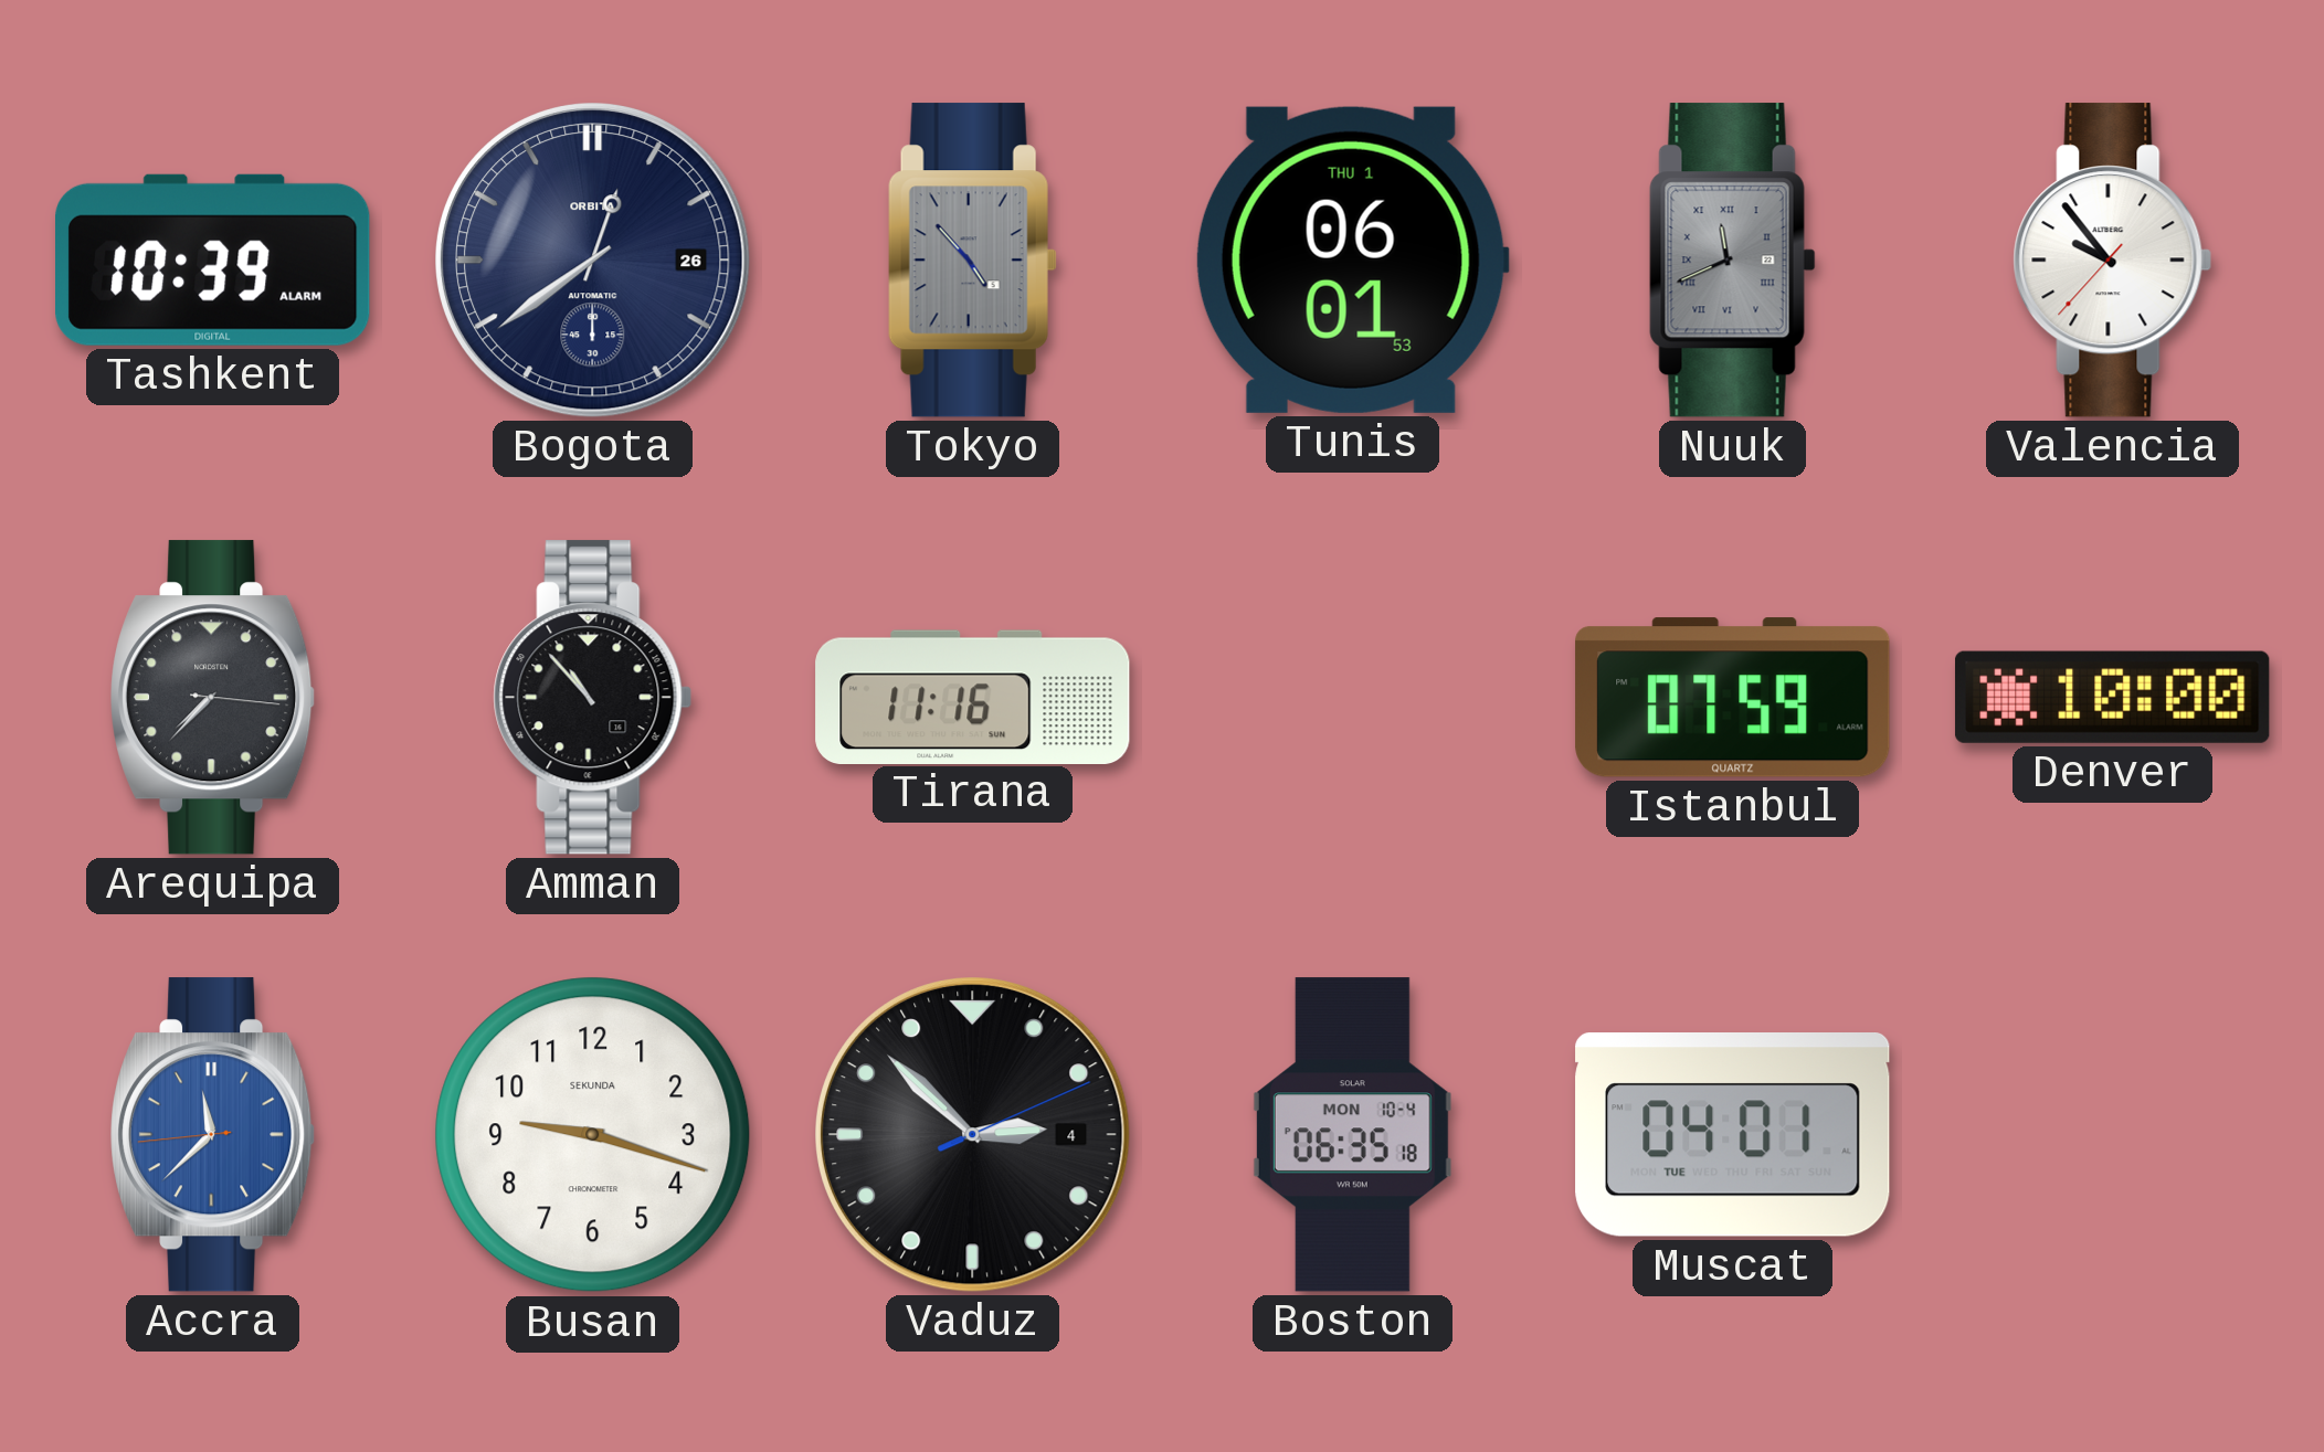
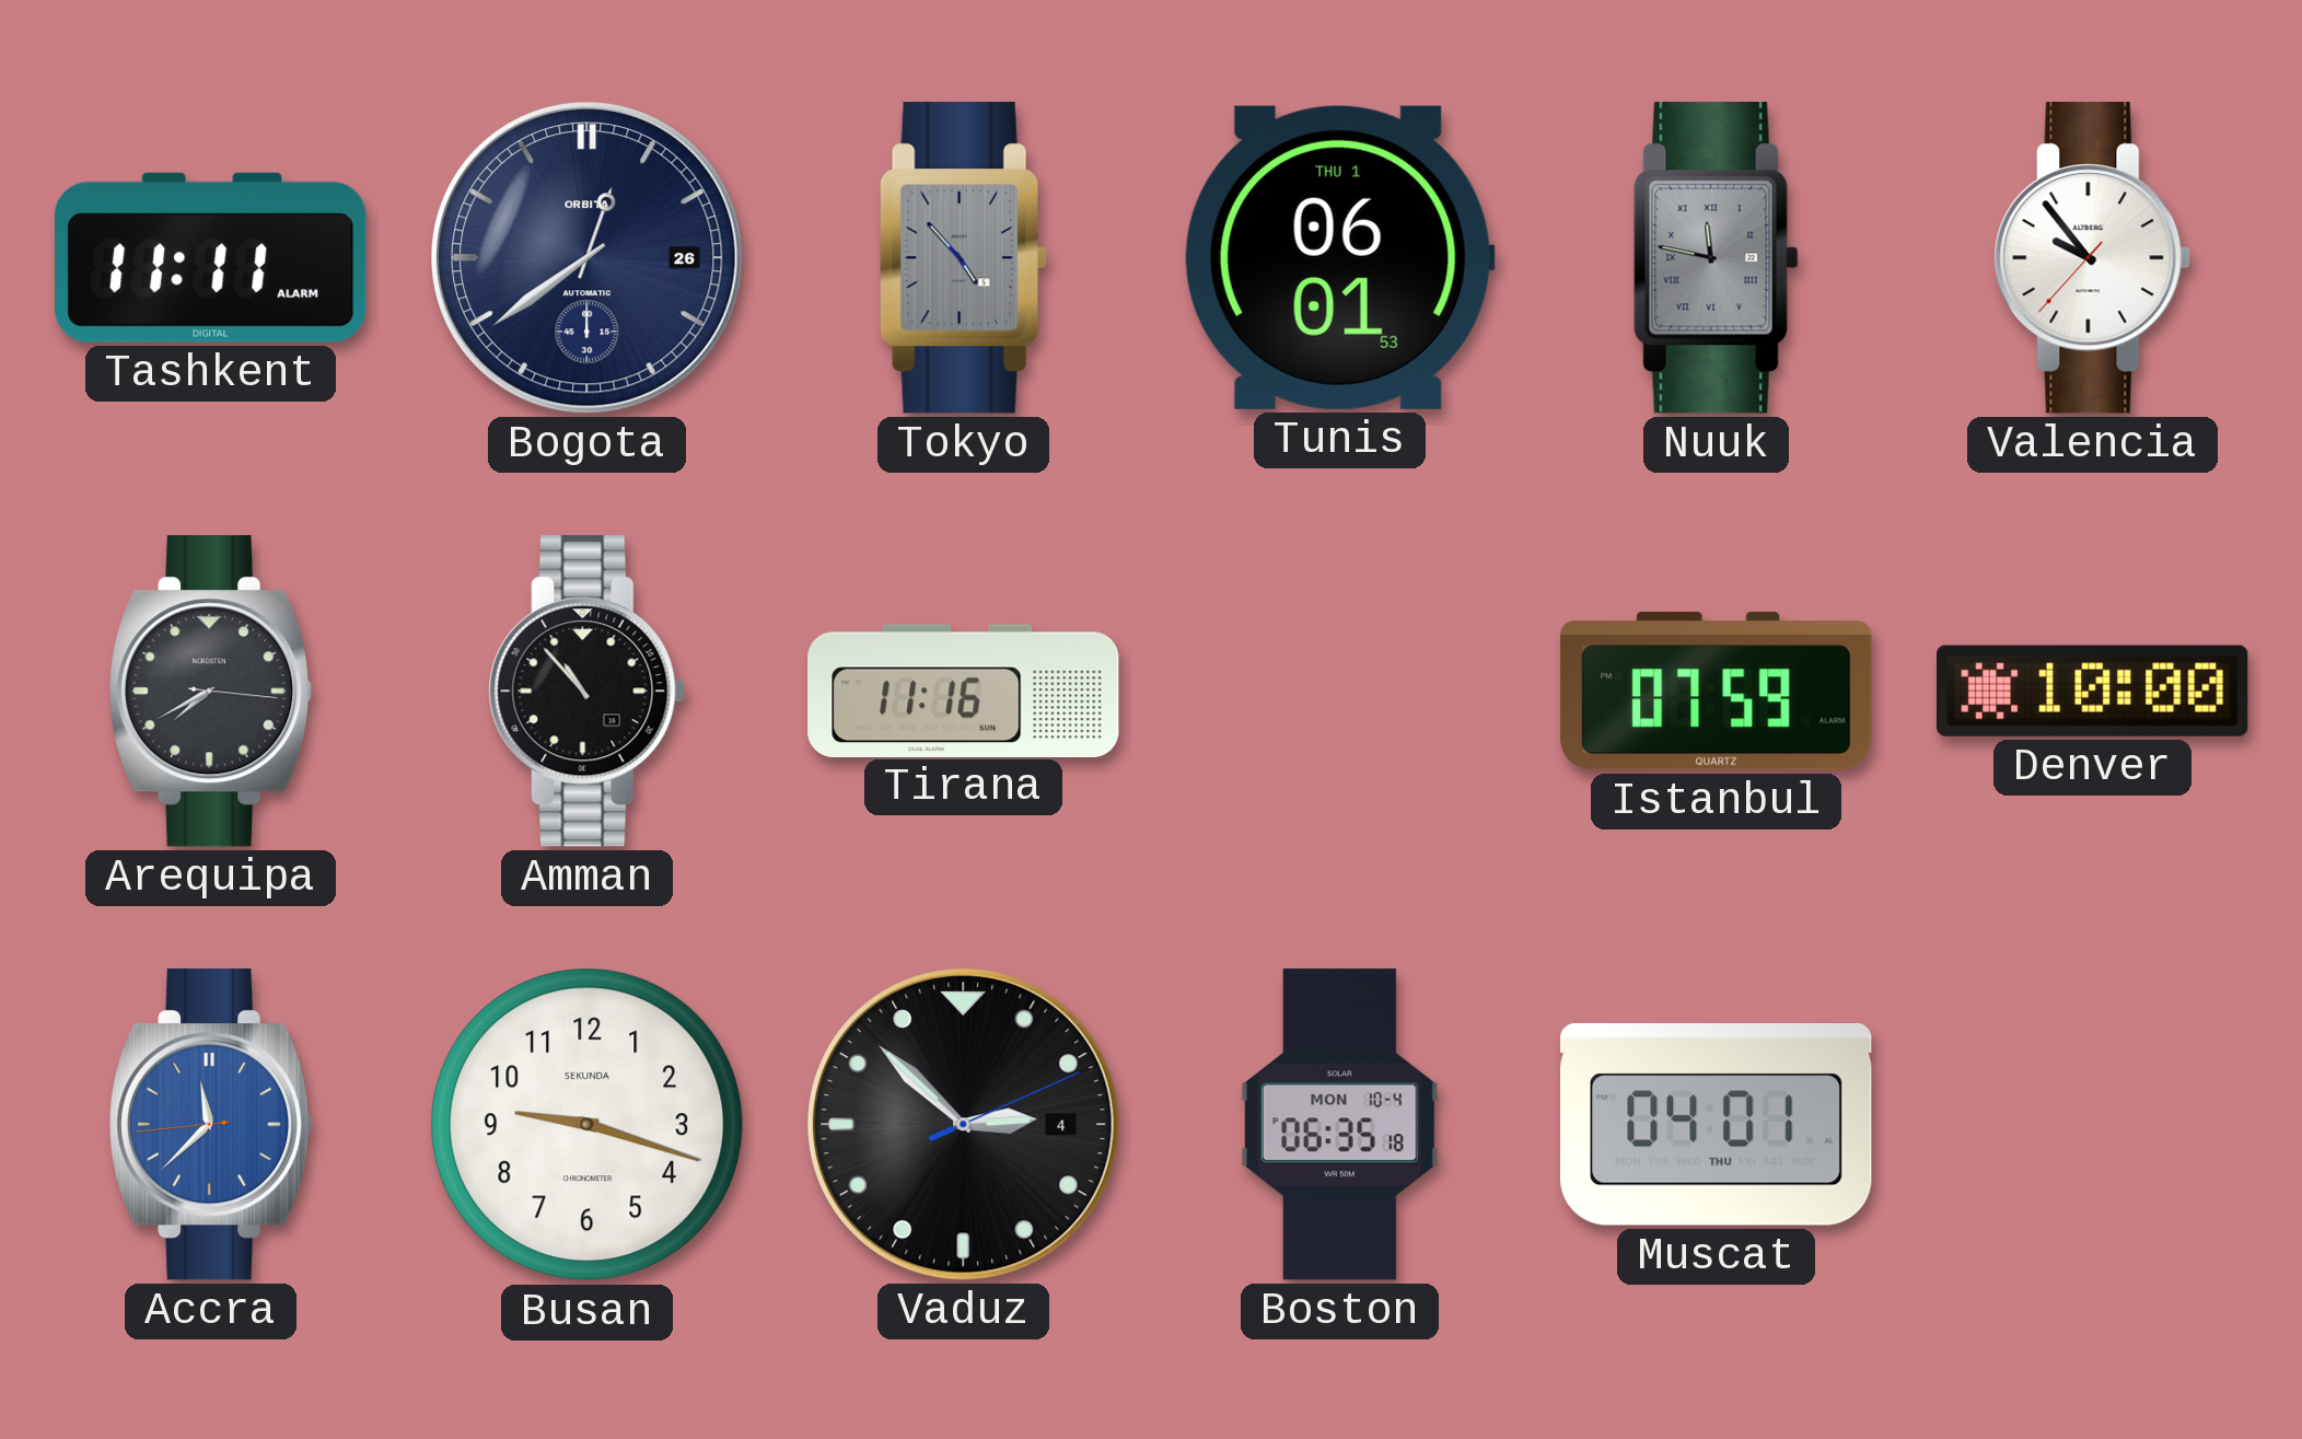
Tashkent: 10:39 -> 11:11
Nuuk: 11:41 -> 11:47
Arequipa: 7:37 -> 7:40
Muscat date: TUE -> THU
